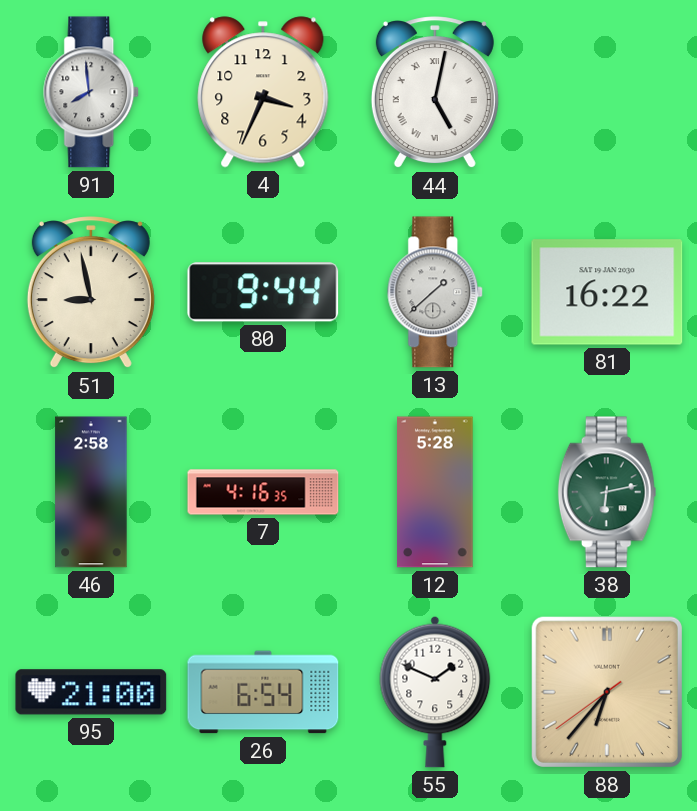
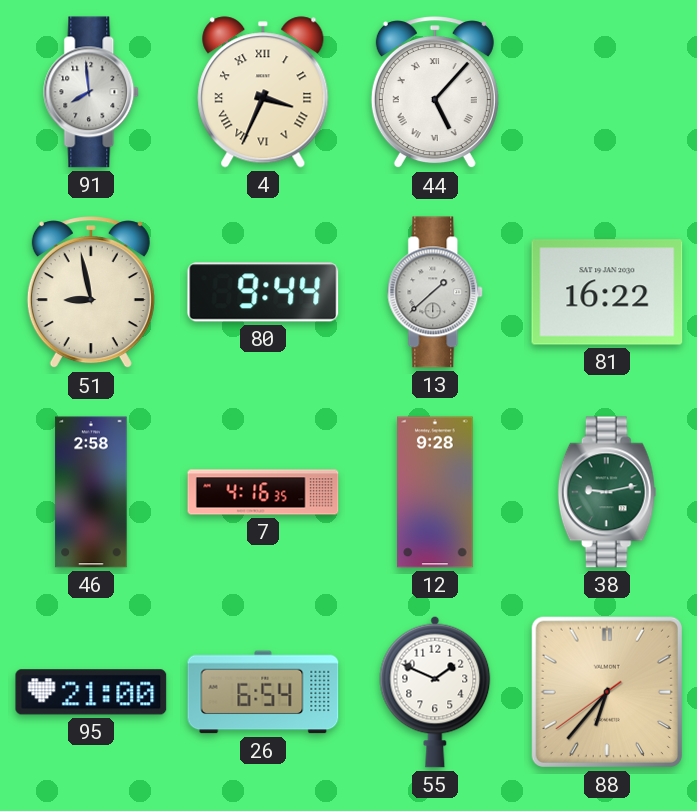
4 numerals: Arabic -> Roman
44: 5:02 -> 5:07
12: 5:28 -> 9:28
38: 6:13 -> 9:13
